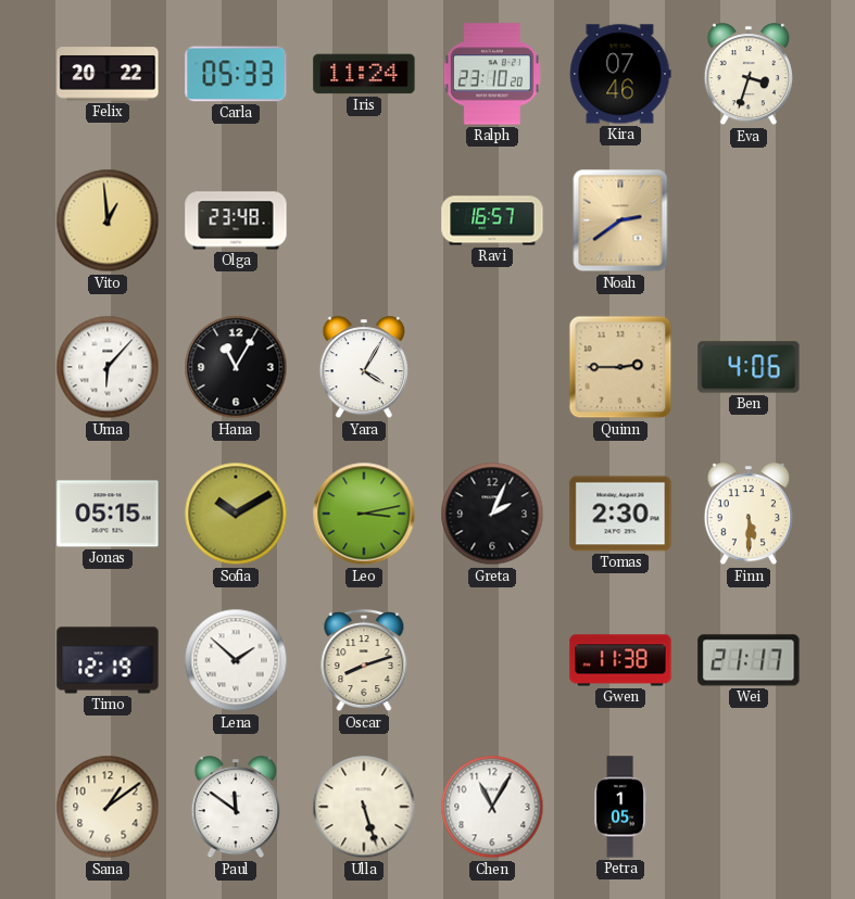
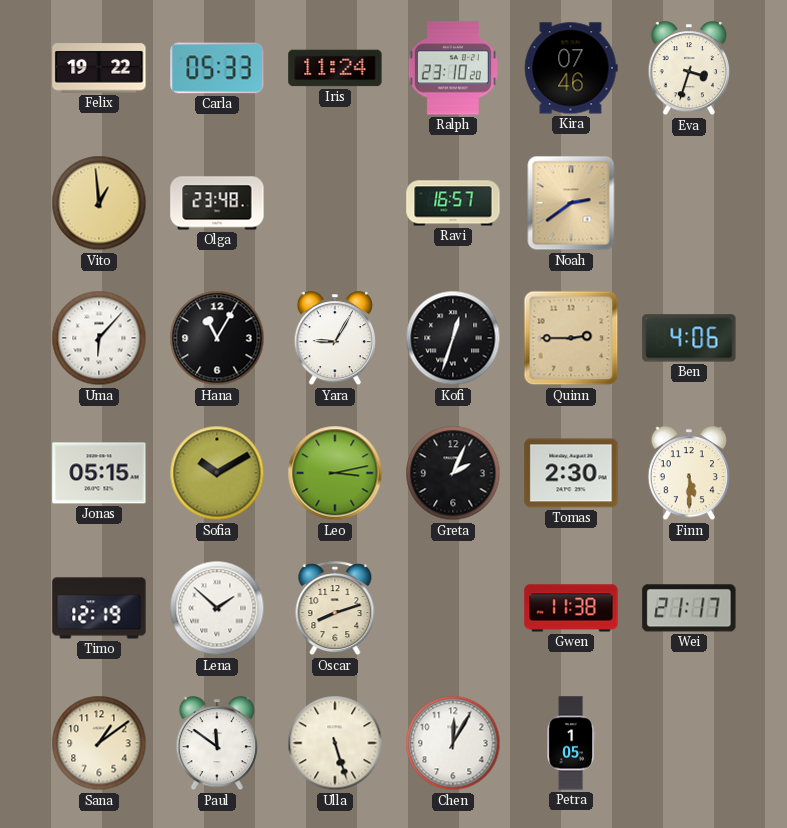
Felix: 20:22 -> 19:22
Yara: 4:05 -> 9:05
Kofi: none -> 12:33
Chen: 11:05 -> 12:05
